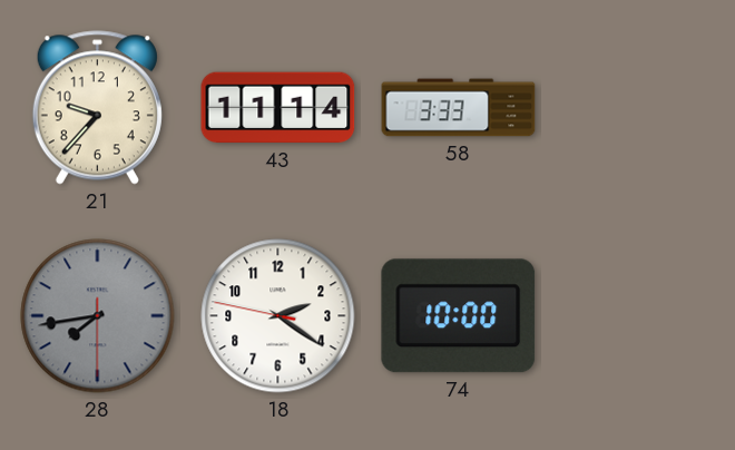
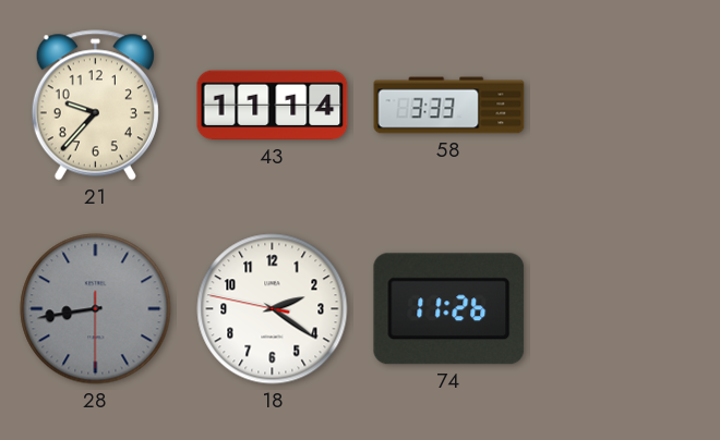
28: 7:43 -> 8:43
74: 10:00 -> 11:26
